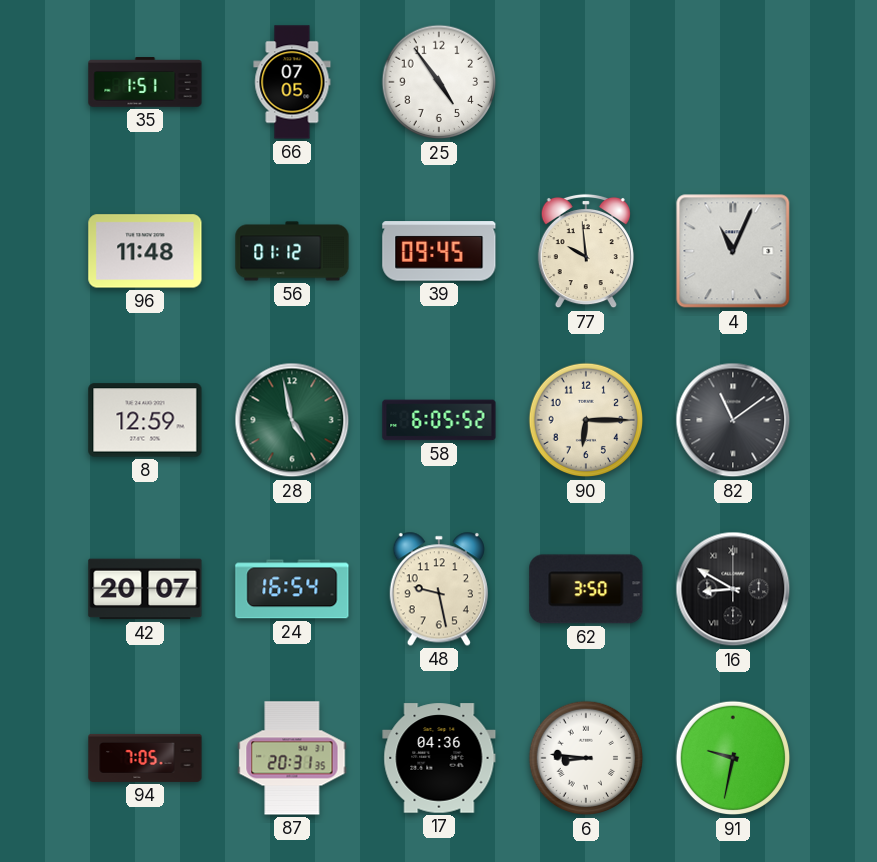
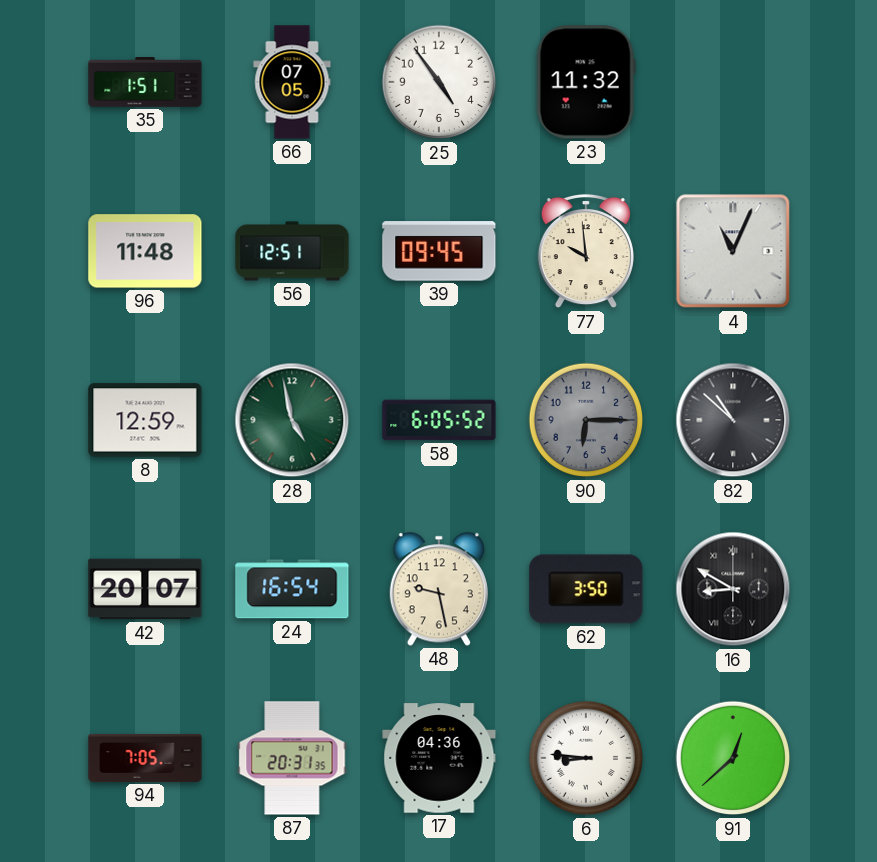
23: none -> 11:32
56: 01:12 -> 12:51
90 dial: cream -> grey
82: 11:09 -> 10:52
91: 9:32 -> 12:38
